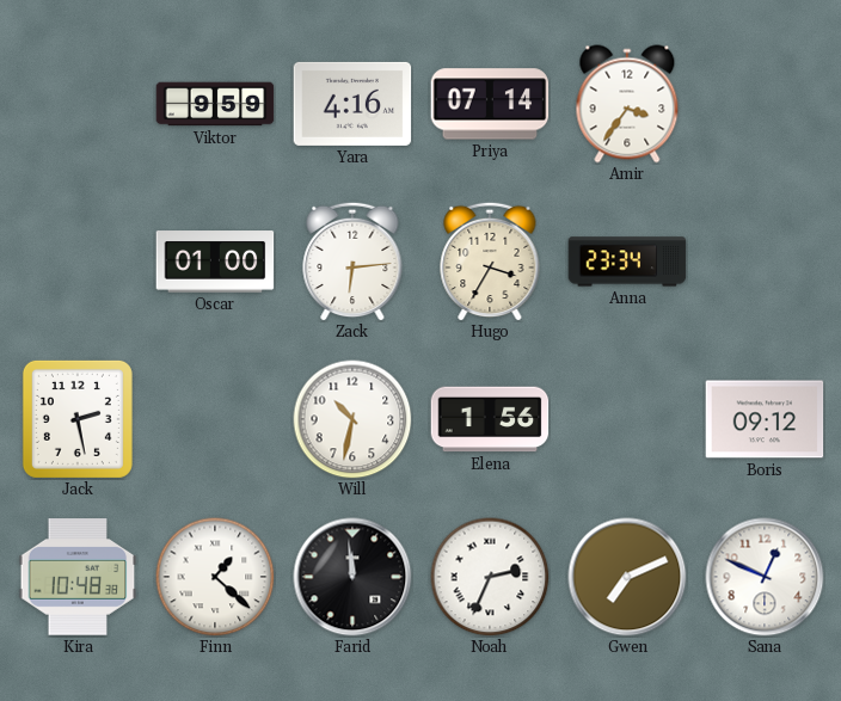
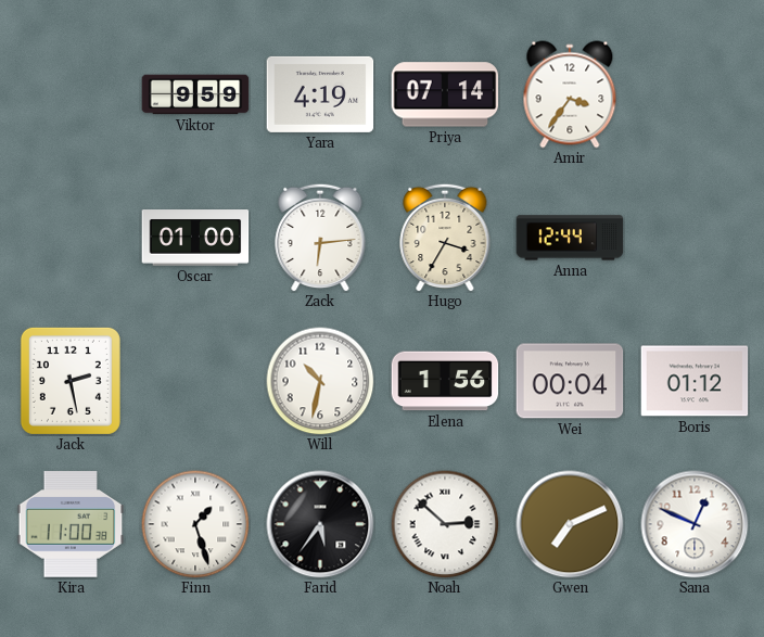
Yara: 4:16 -> 4:19
Anna: 23:34 -> 12:44
Wei: none -> 00:04
Boris: 09:12 -> 01:12
Kira: 10:48 -> 11:00
Finn: 1:22 -> 1:27
Farid: 11:59 -> 5:36
Noah: 2:34 -> 2:52
